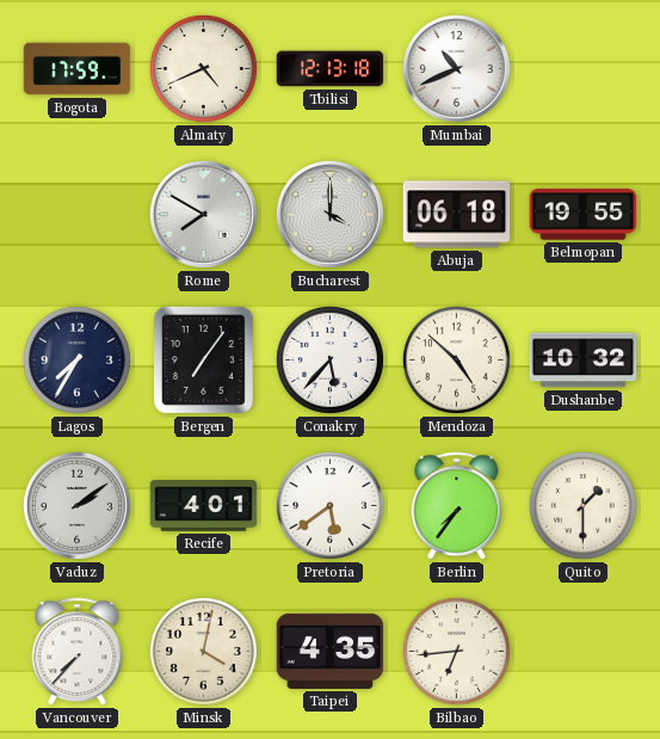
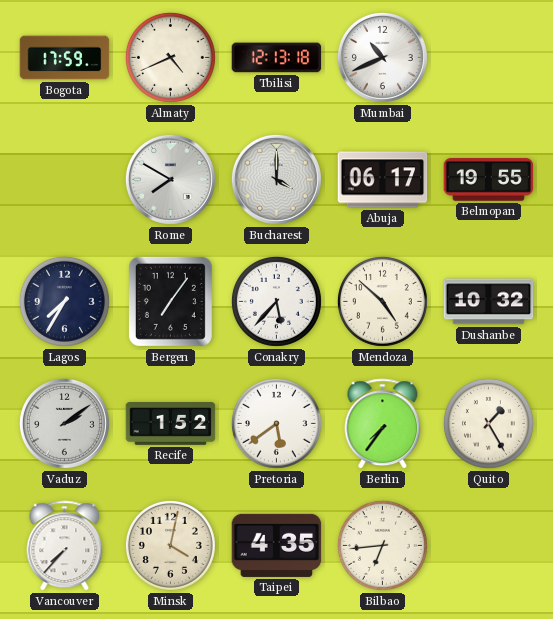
Abuja: 06:18 -> 06:17
Recife: 4:01 -> 1:52
Quito: 1:30 -> 1:25
